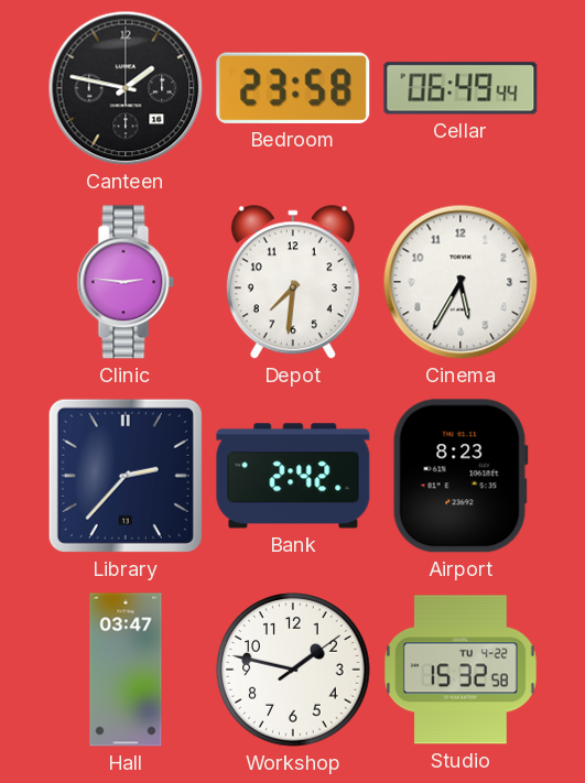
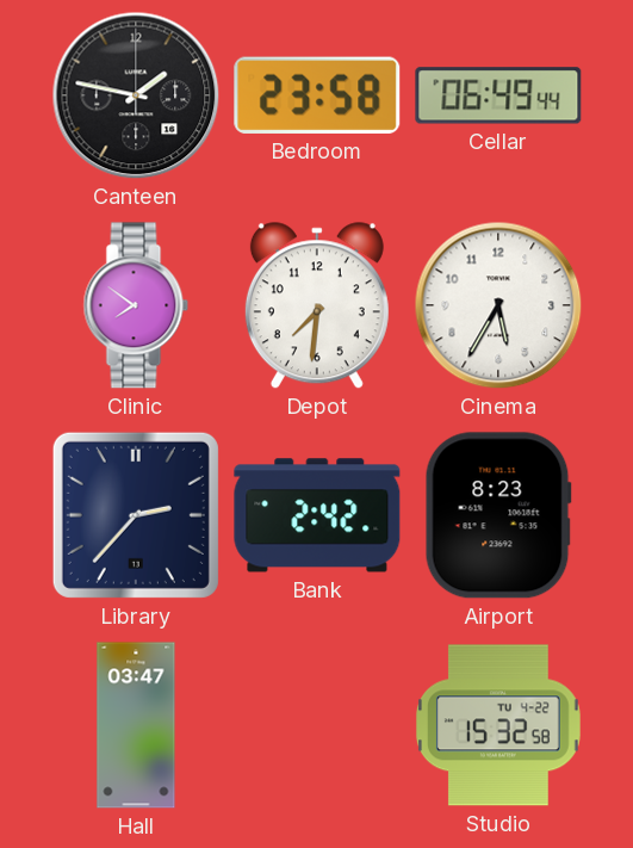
Clinic: 2:46 -> 7:51
Workshop: 1:47 -> none
